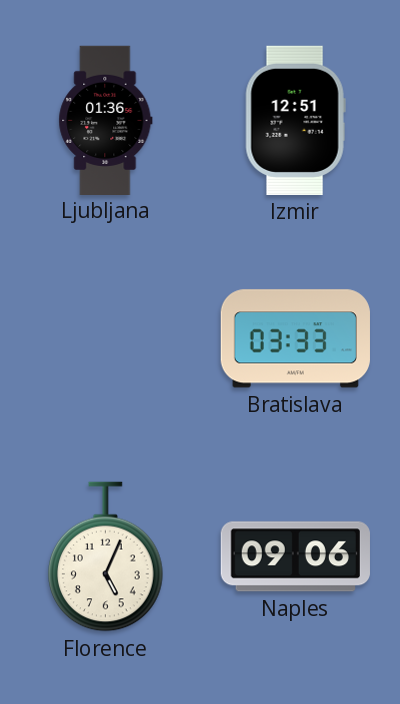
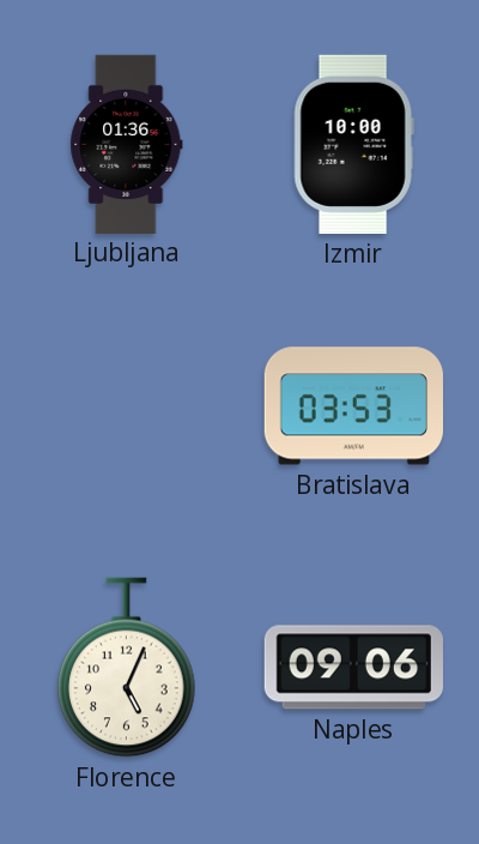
Izmir: 12:51 -> 10:00
Bratislava: 03:33 -> 03:53
